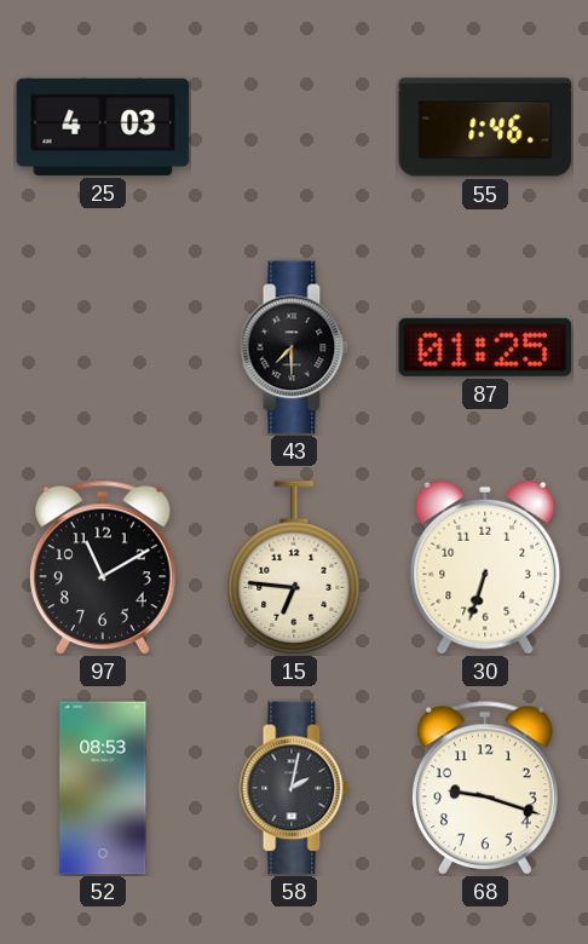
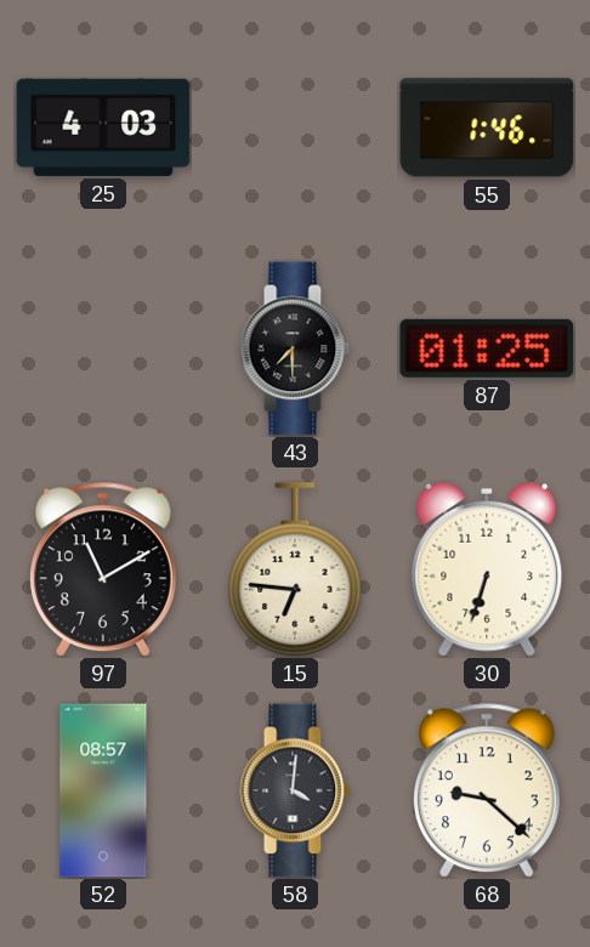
52: 08:53 -> 08:57
58: 2:02 -> 4:01
68: 9:18 -> 9:22
